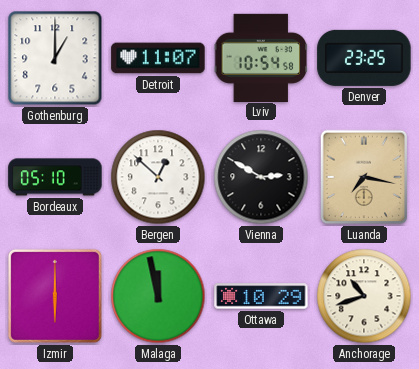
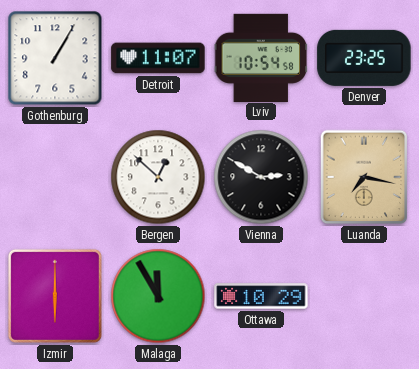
Gothenburg: 1:00 -> 1:05
Bordeaux: 05:10 -> none
Malaga: 11:58 -> 11:55
Anchorage: 10:42 -> none
